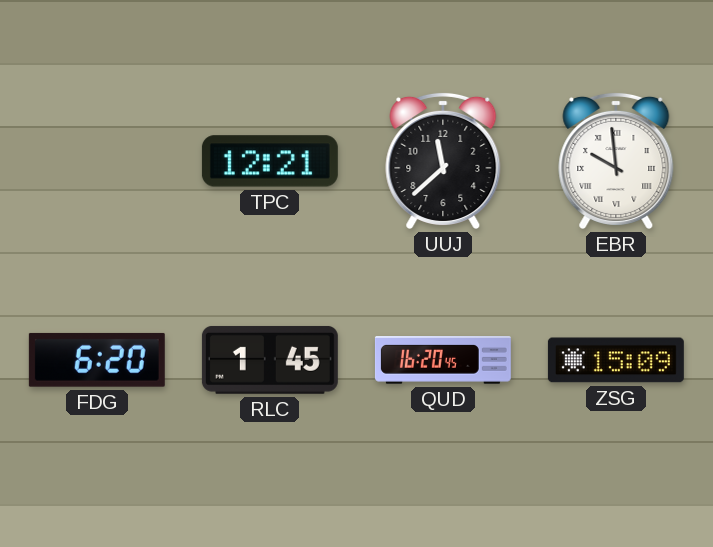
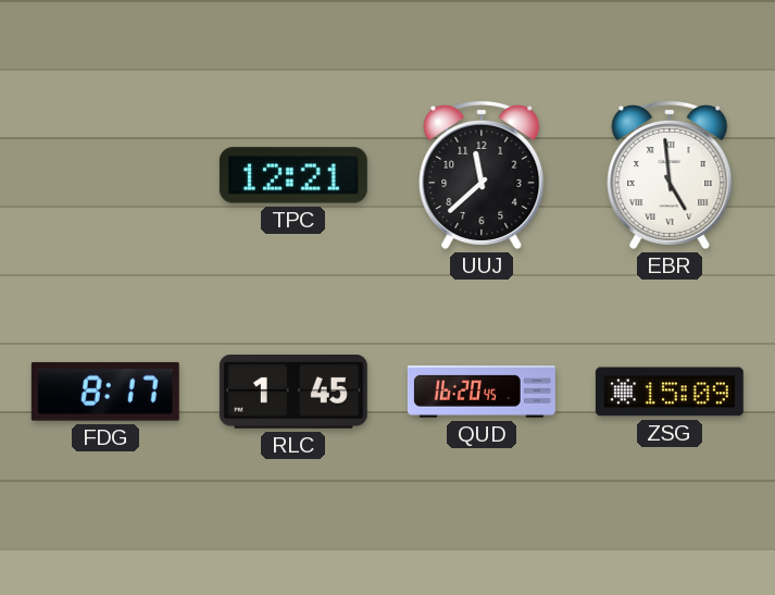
EBR: 9:59 -> 4:59
FDG: 6:20 -> 8:17
